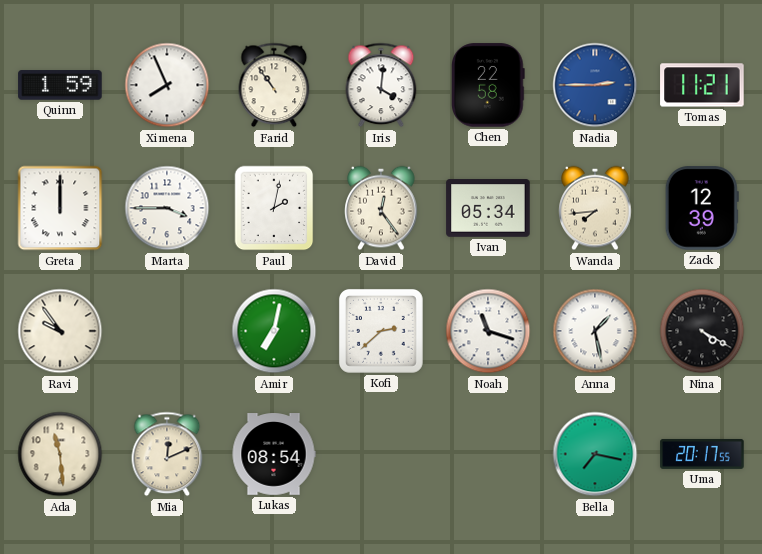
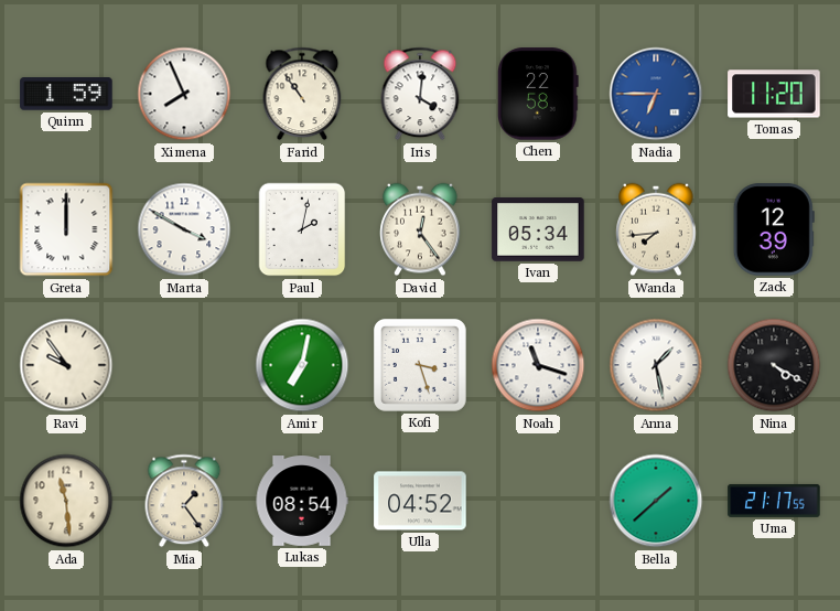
Nadia: 2:45 -> 6:45
Tomas: 11:21 -> 11:20
Marta: 3:45 -> 3:50
Kofi: 2:38 -> 3:27
Mia: 12:11 -> 1:24
Ulla: none -> 04:52
Bella: 7:17 -> 1:38
Uma: 20:17 -> 21:17
